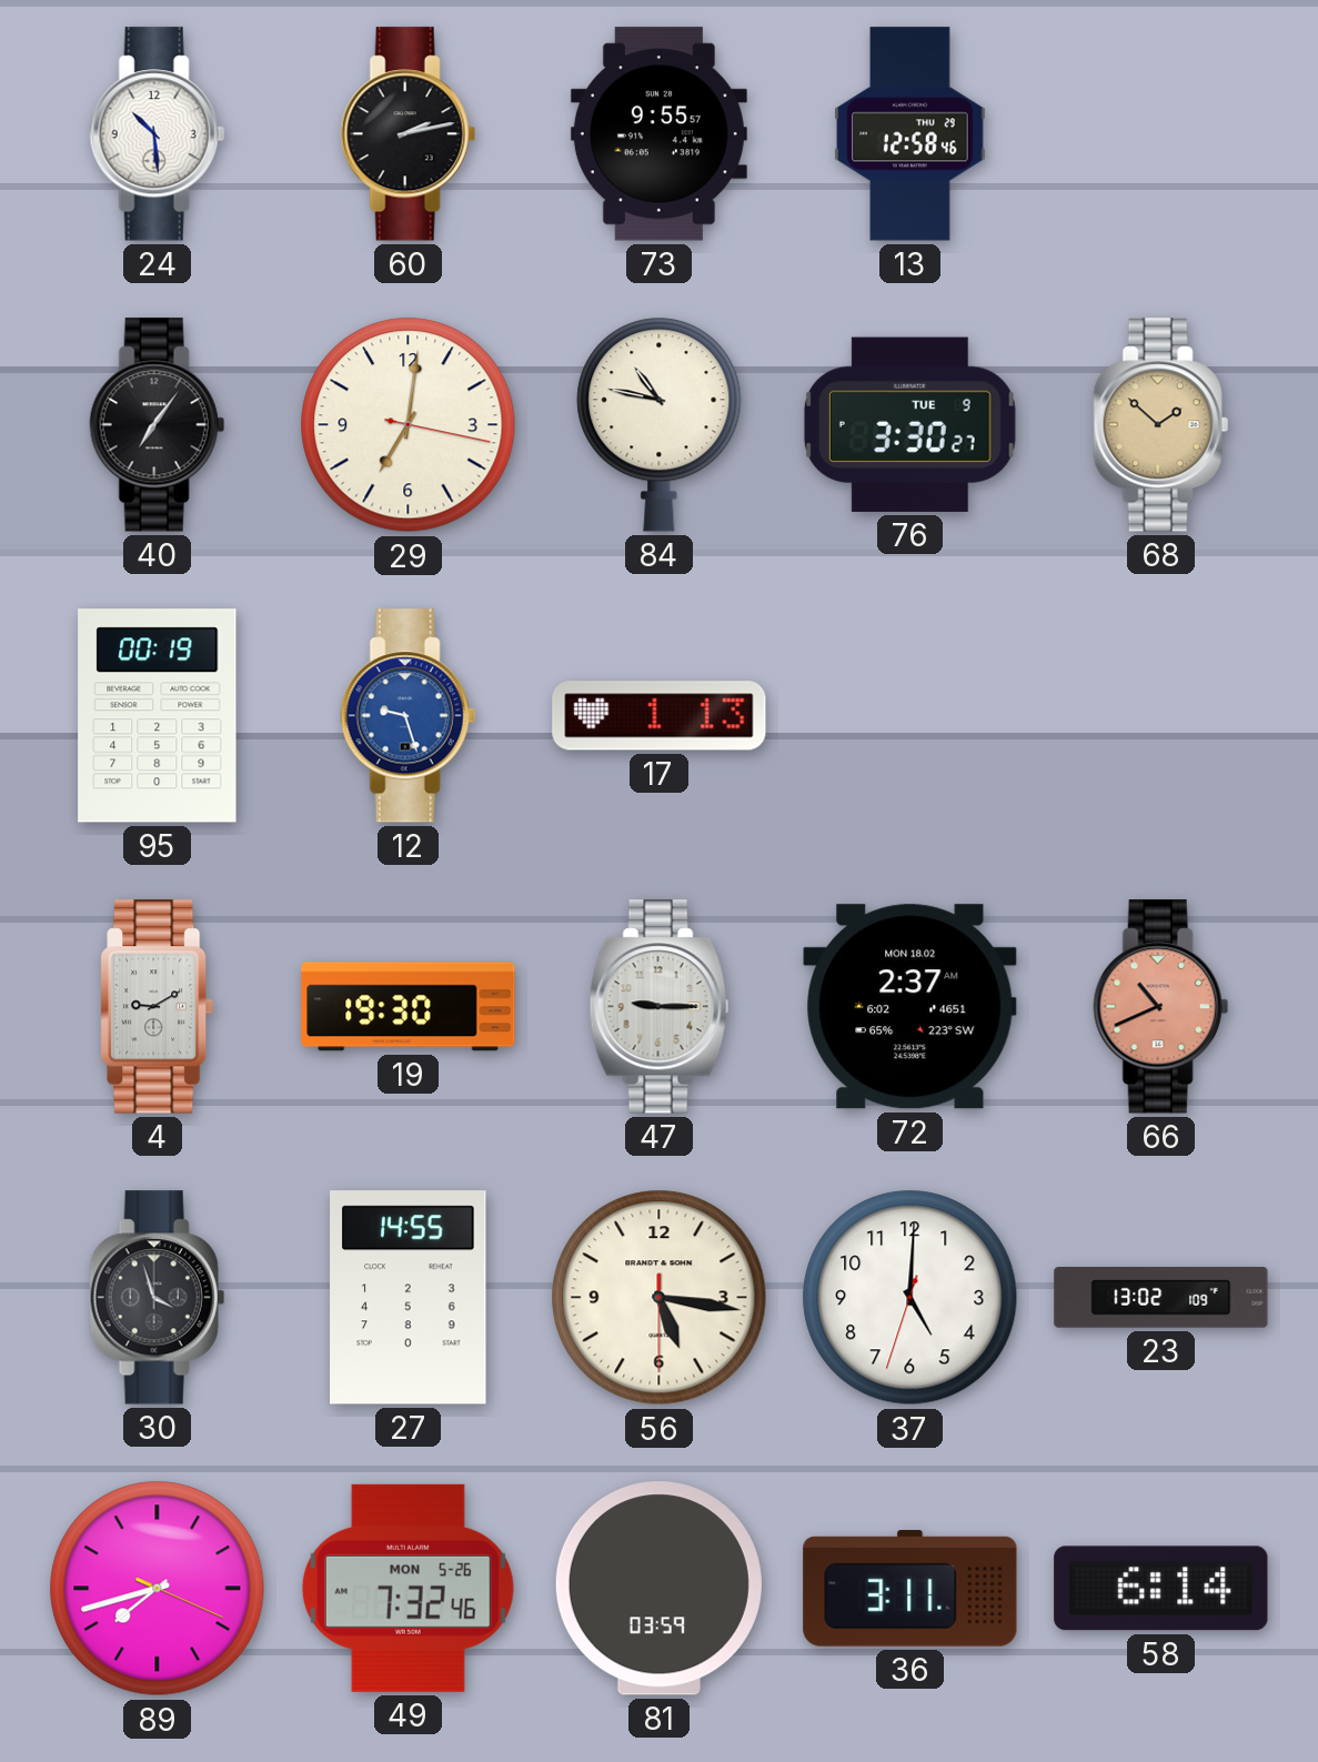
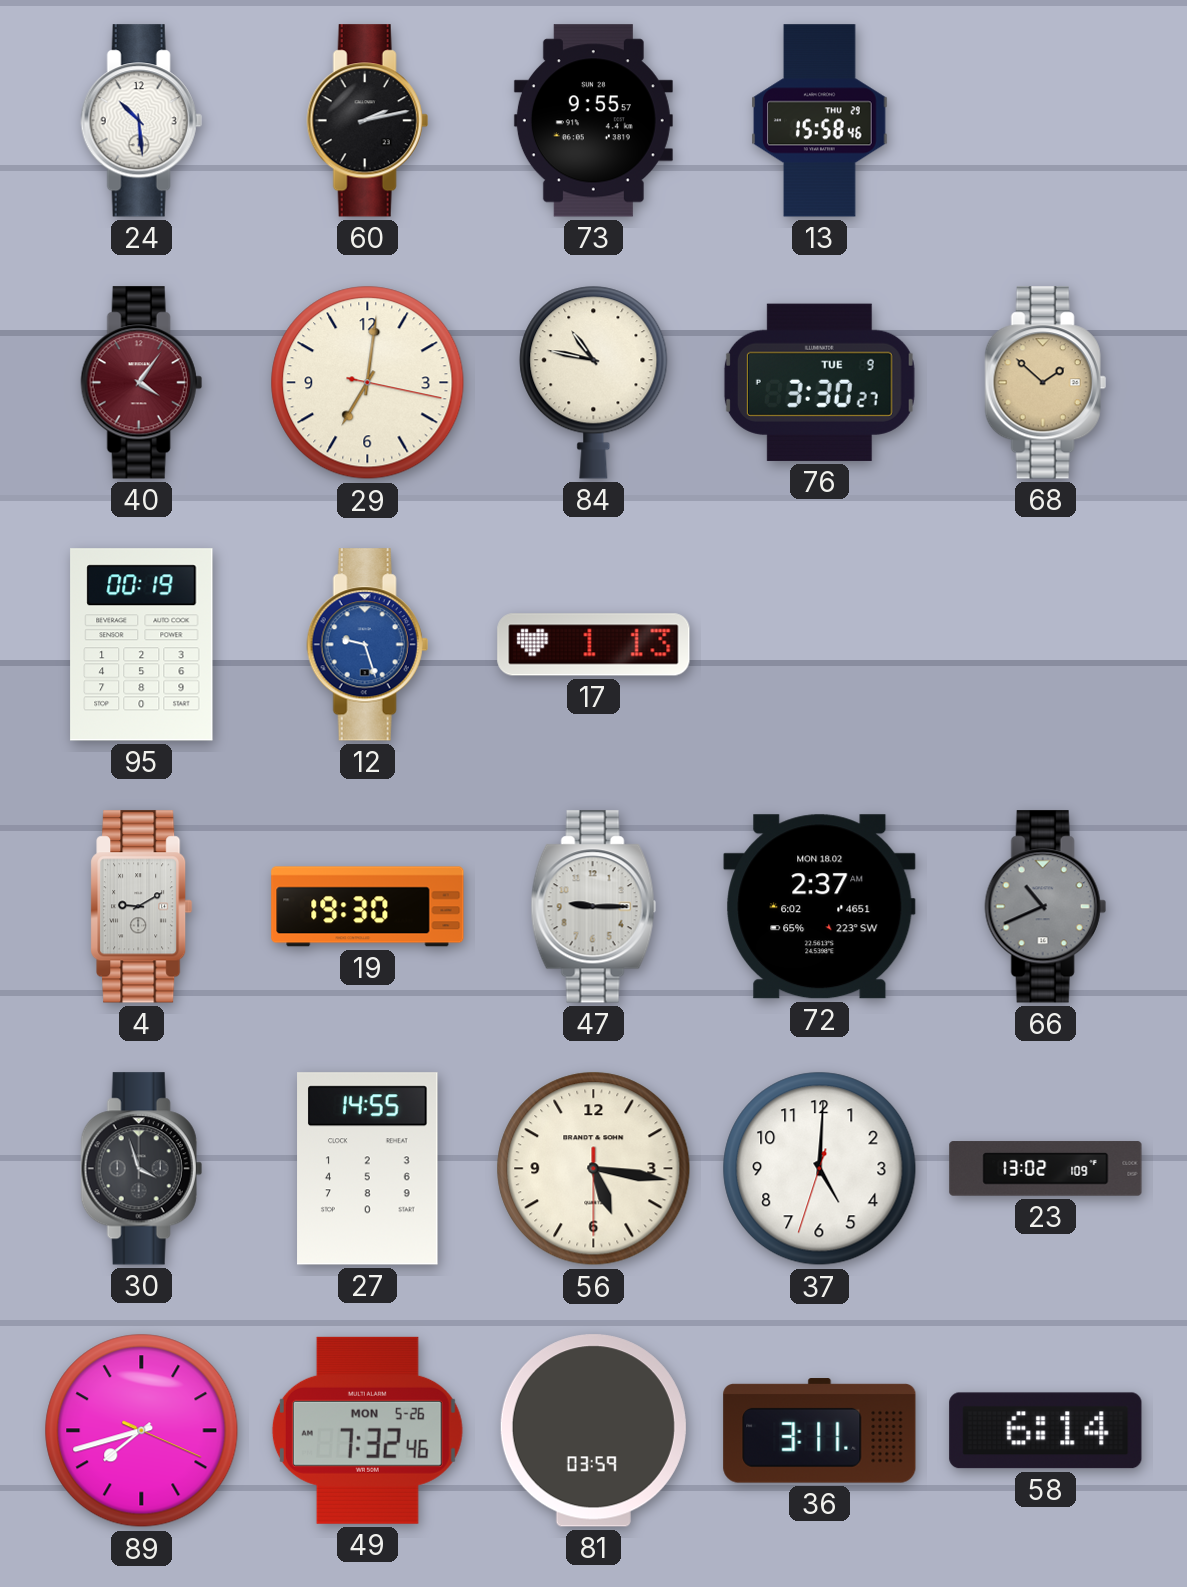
13: 12:58 -> 15:58
40: 7:06 -> 4:06
40 dial: black -> burgundy
66 dial: salmon -> grey
